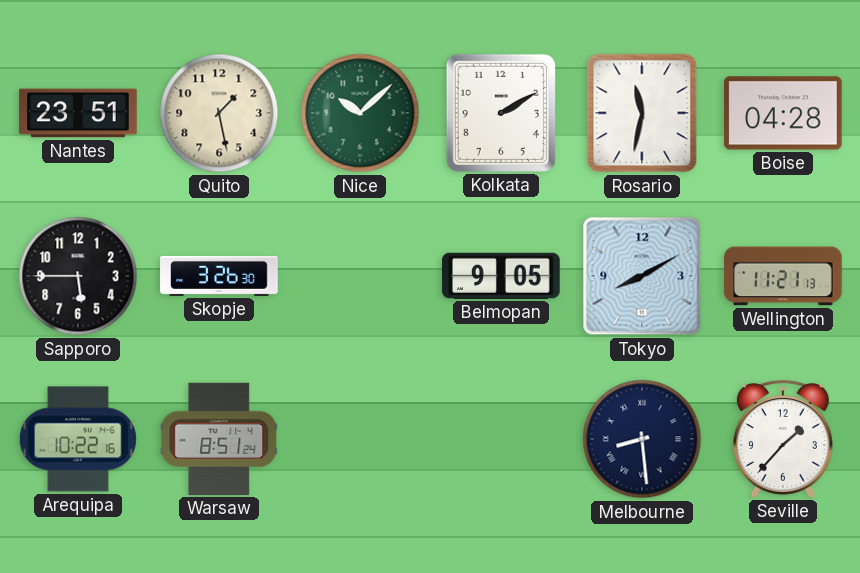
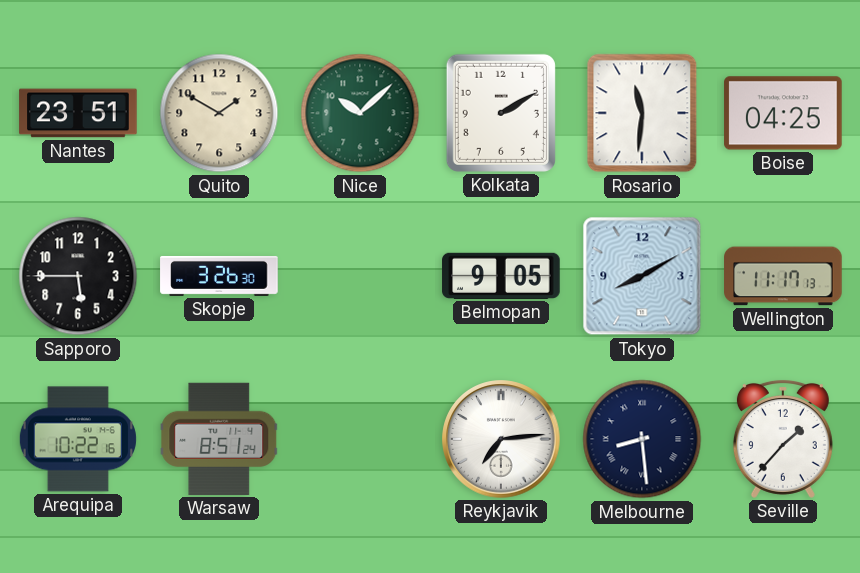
Quito: 1:28 -> 1:50
Rosario: 11:32 -> 11:31
Boise: 04:28 -> 04:25
Wellington: 11:21 -> 11:17
Reykjavik: none -> 7:14
